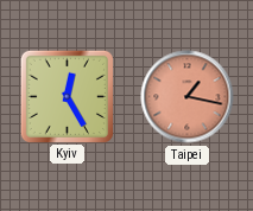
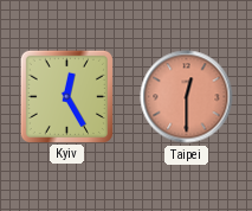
Taipei: 1:17 -> 12:30
